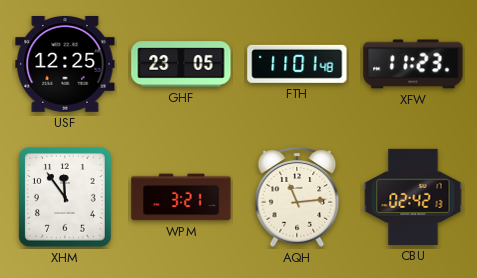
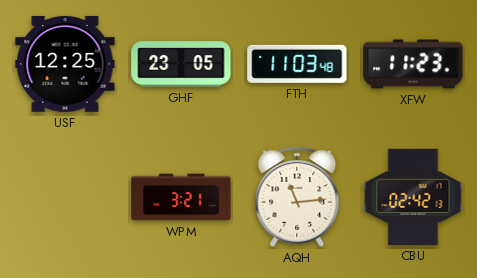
FTH: 11:01 -> 11:03
XHM: 11:54 -> none
